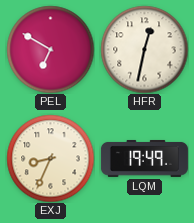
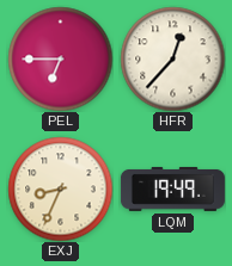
PEL: 6:50 -> 6:45
HFR: 12:32 -> 12:37
